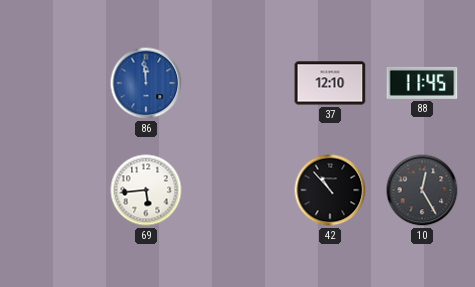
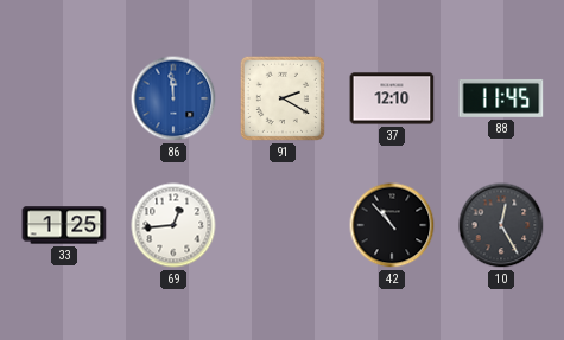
91: none -> 2:20
33: none -> 1:25
69: 5:44 -> 12:44
